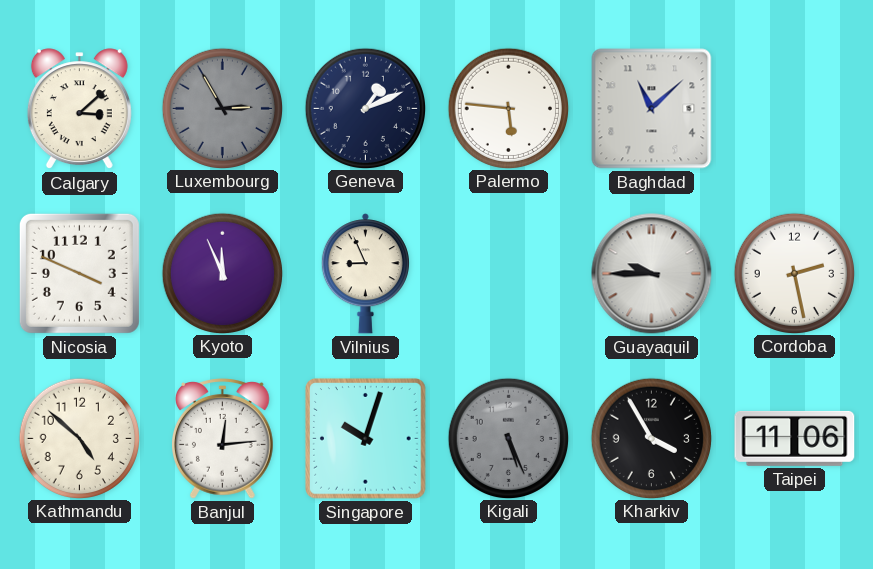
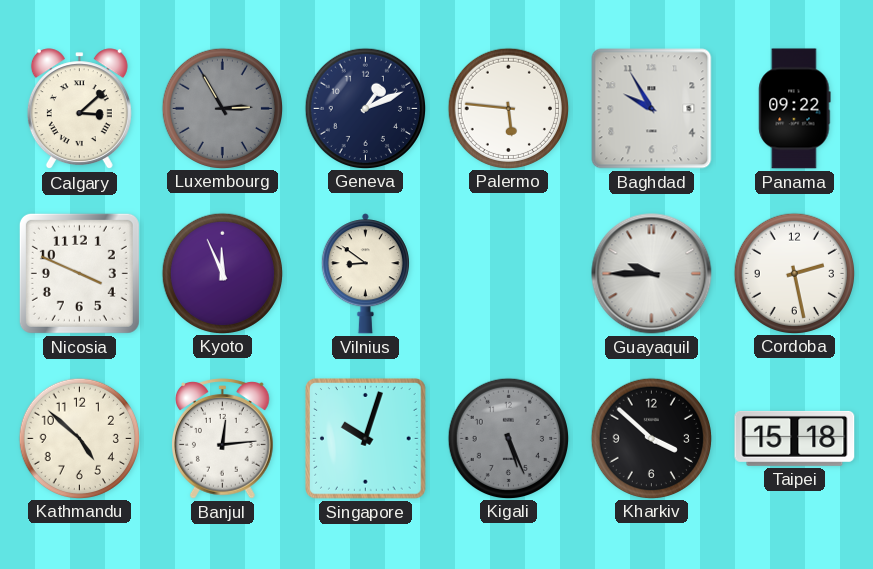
Baghdad: 11:08 -> 9:55
Panama: none -> 09:22
Vilnius: 8:56 -> 8:51
Kharkiv: 3:55 -> 3:52
Taipei: 11:06 -> 15:18
